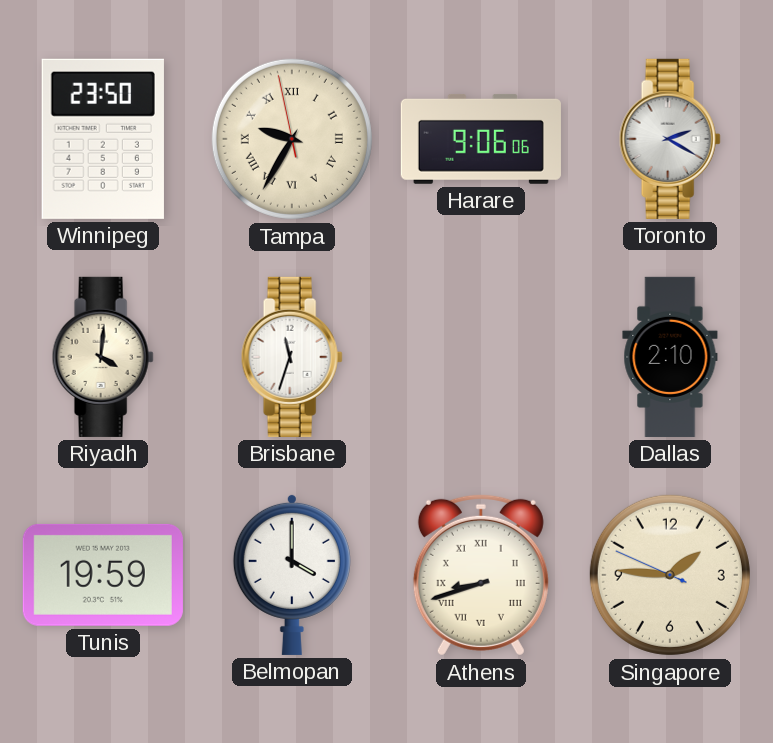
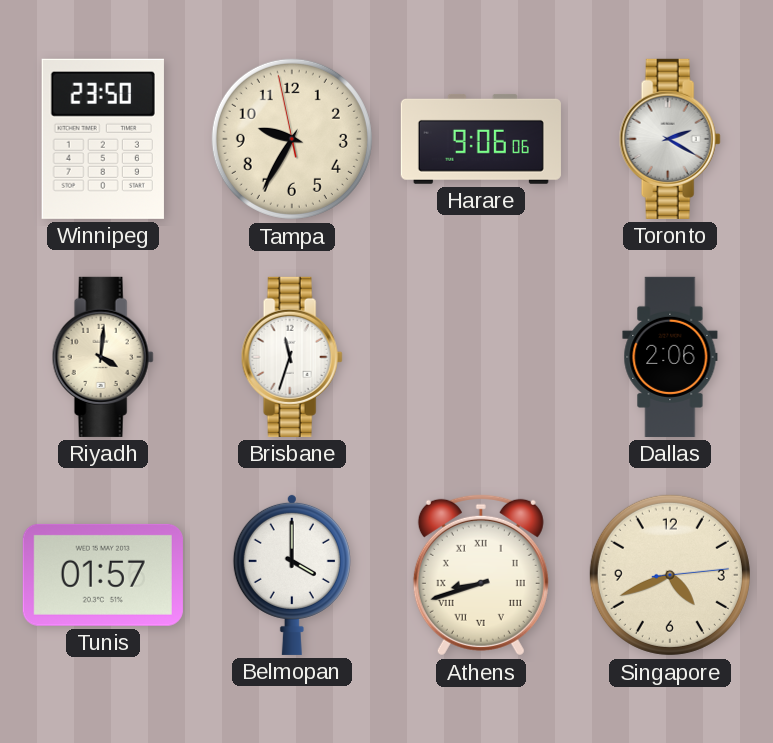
Tampa numerals: Roman -> Arabic
Dallas: 2:10 -> 2:06
Tunis: 19:59 -> 01:57
Singapore: 1:45 -> 4:41
